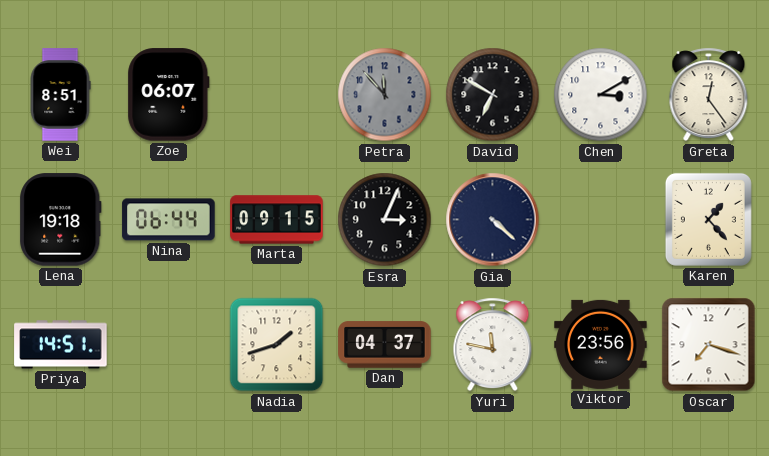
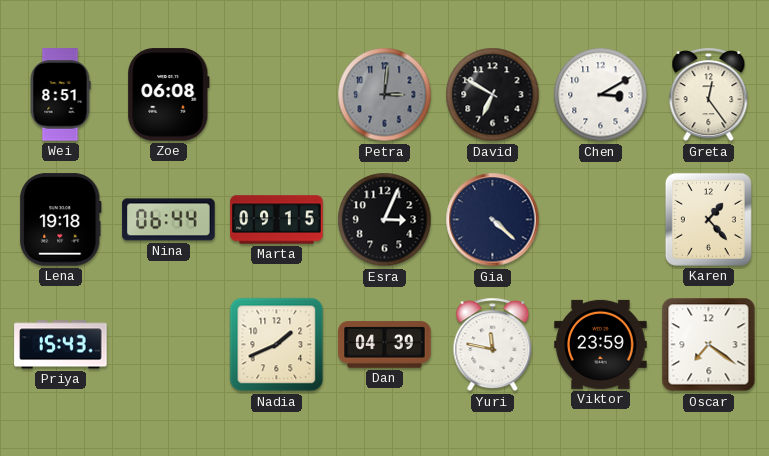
Zoe: 06:07 -> 06:08
Petra: 11:53 -> 3:01
Priya: 14:51 -> 15:43
Nadia: 1:42 -> 1:41
Dan: 04:37 -> 04:39
Viktor: 23:56 -> 23:59
Oscar: 7:18 -> 7:21
